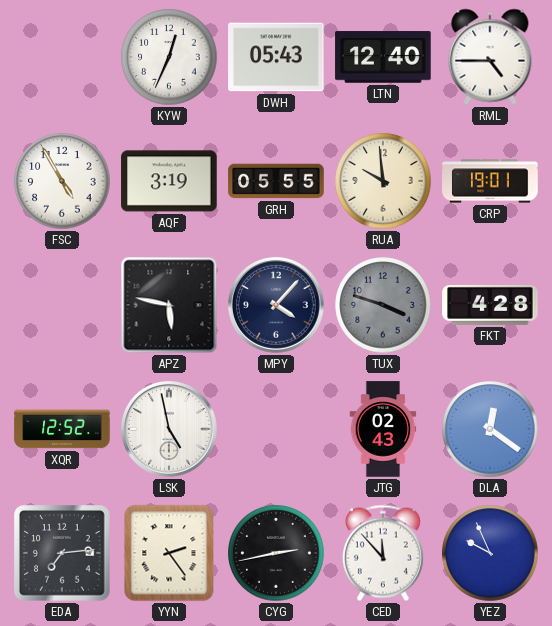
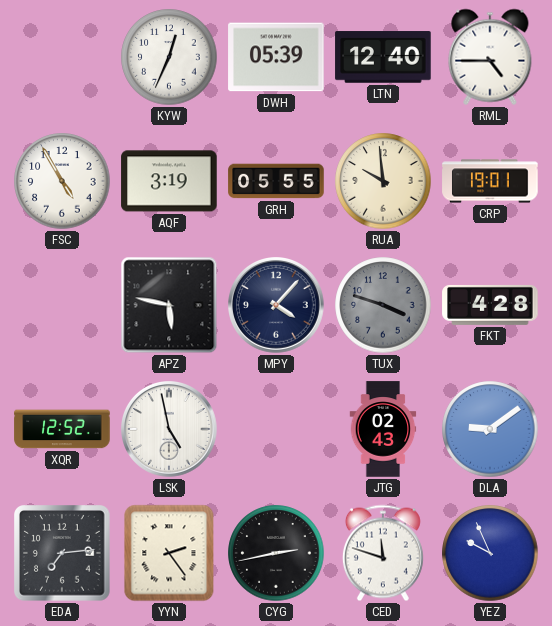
DWH: 05:43 -> 05:39
DLA: 12:21 -> 9:09
CED: 11:53 -> 11:48
